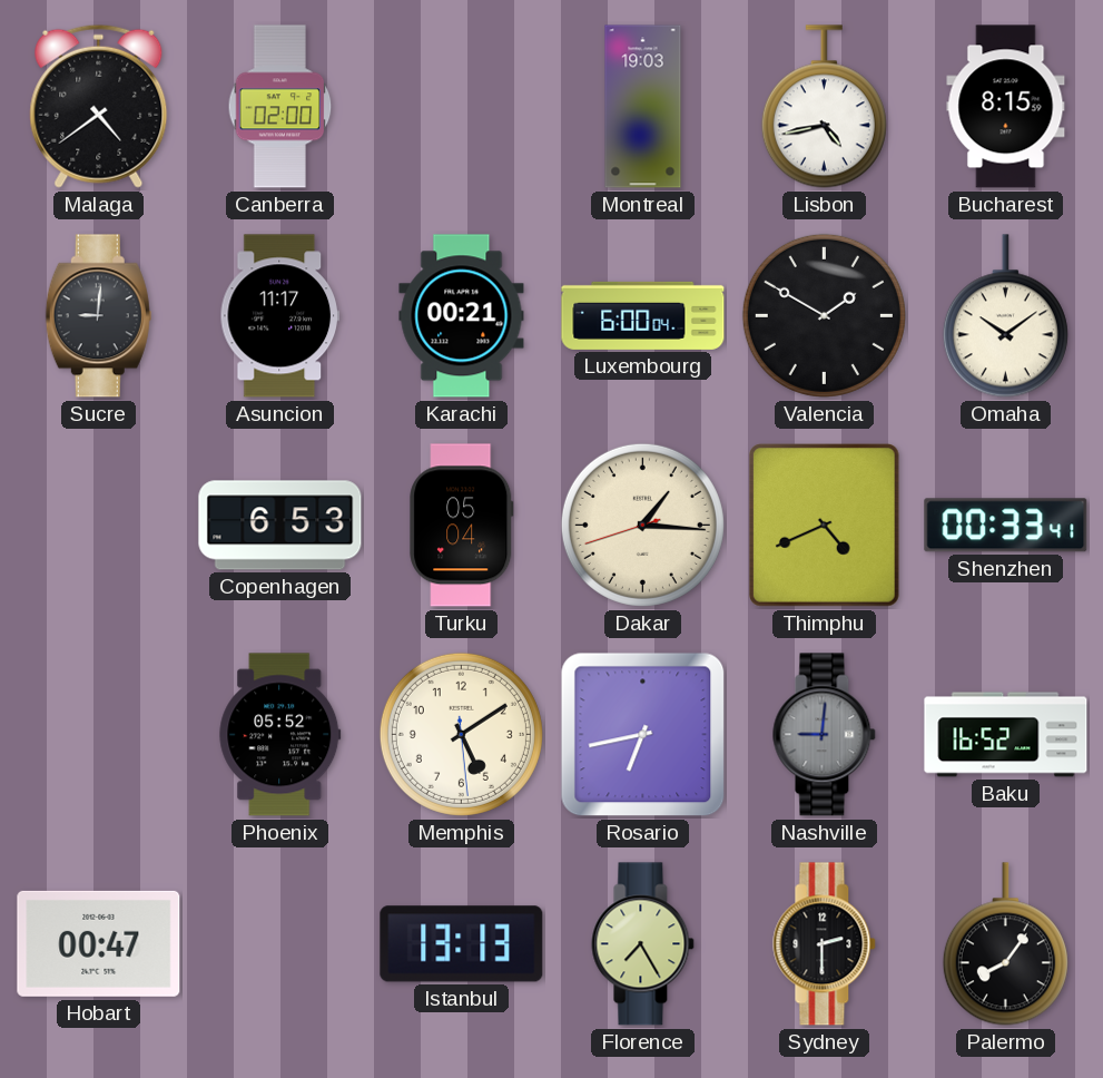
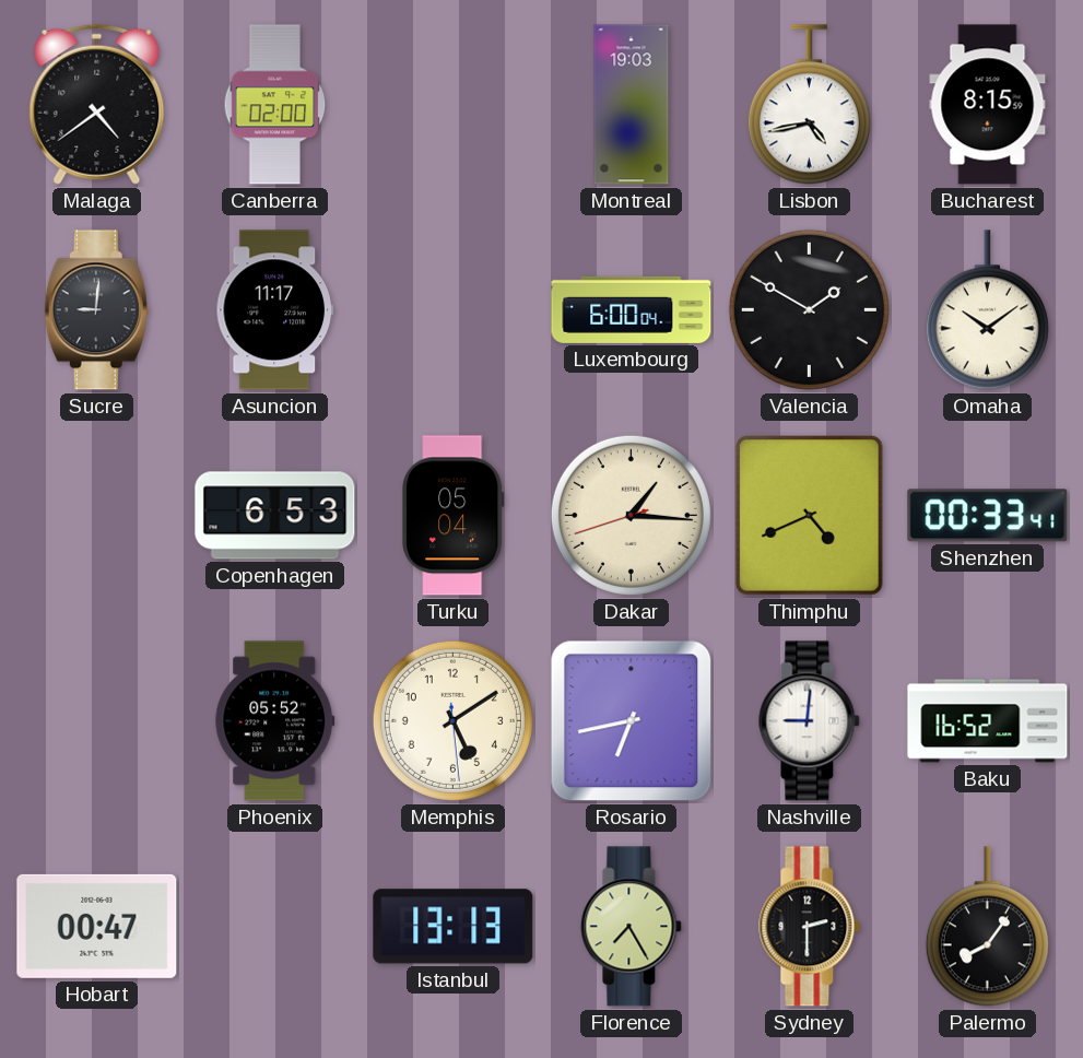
Karachi: 00:21 -> none
Nashville dial: grey -> white
